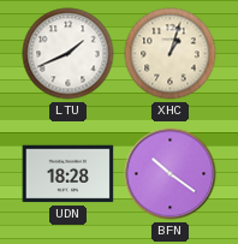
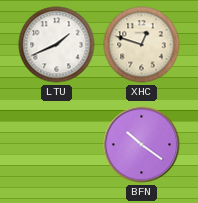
XHC: 1:03 -> 12:48
UDN: 18:28 -> none
